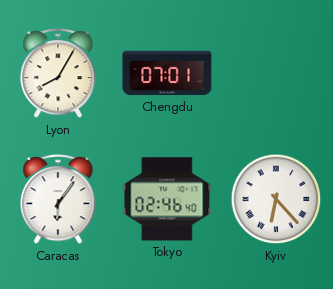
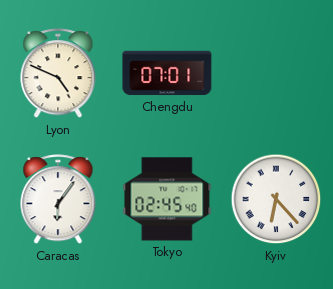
Lyon: 8:05 -> 4:49
Tokyo: 02:46 -> 02:45
